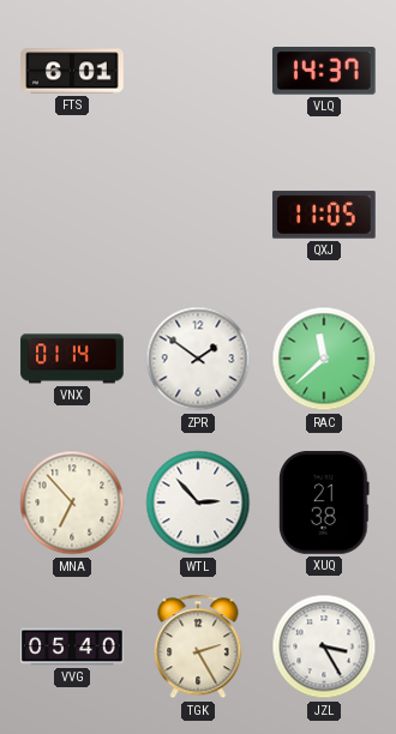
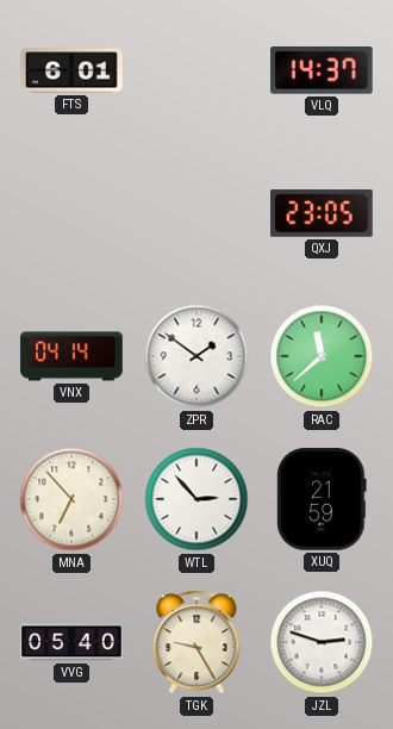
QXJ: 11:05 -> 23:05
VNX: 01:14 -> 04:14
XUQ: 21:38 -> 21:59
TGK: 2:25 -> 9:25
JZL: 3:25 -> 2:48
